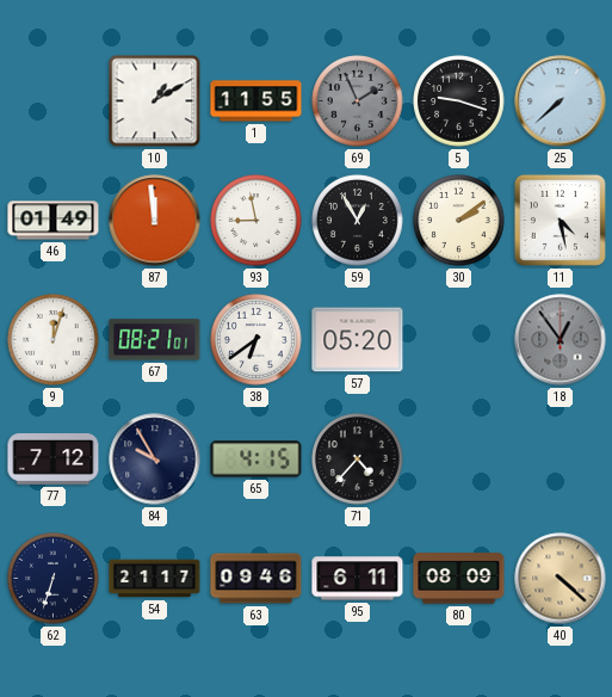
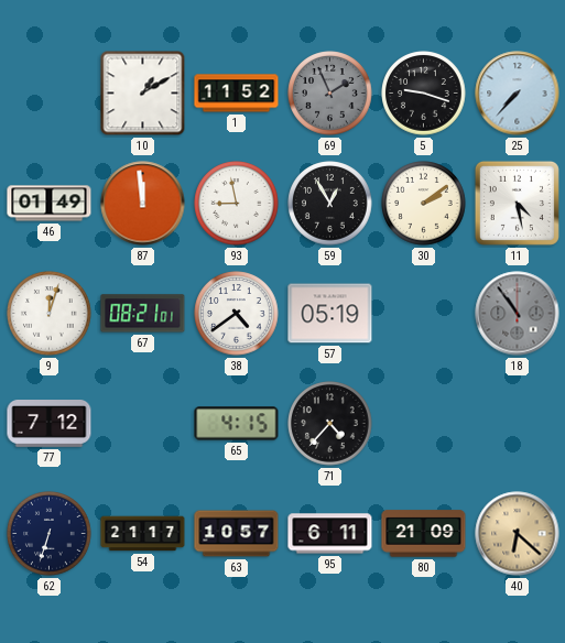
1: 11:55 -> 11:52
25: 7:38 -> 7:37
38: 6:39 -> 4:39
57: 05:20 -> 05:19
18: 12:54 -> 10:54
84: 9:55 -> none
63: 09:46 -> 10:57
80: 08:09 -> 21:09
40: 4:22 -> 6:22
